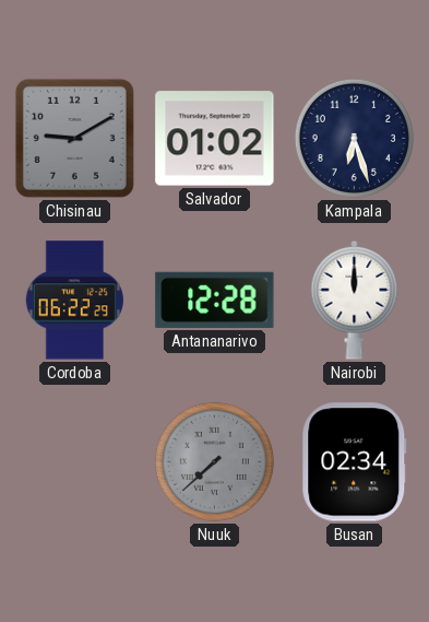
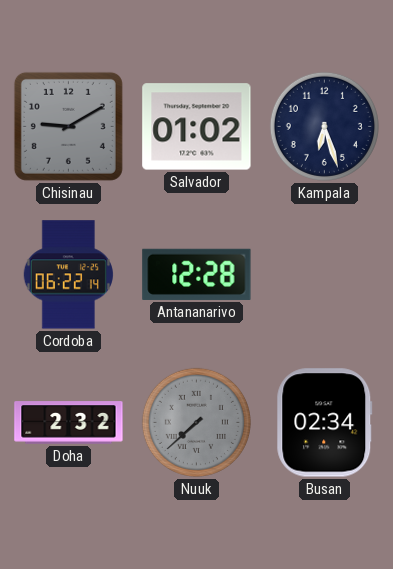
Cordoba: 06:22:29 -> 06:22:14
Nairobi: 12:00 -> none
Doha: none -> 2:32
